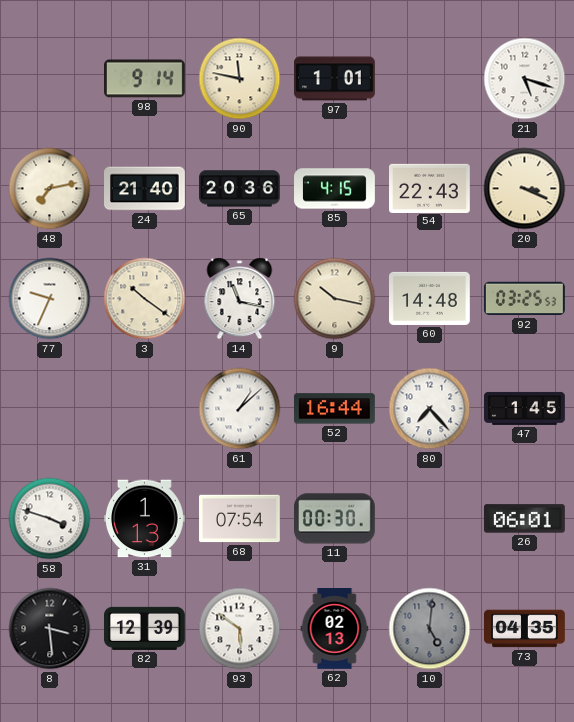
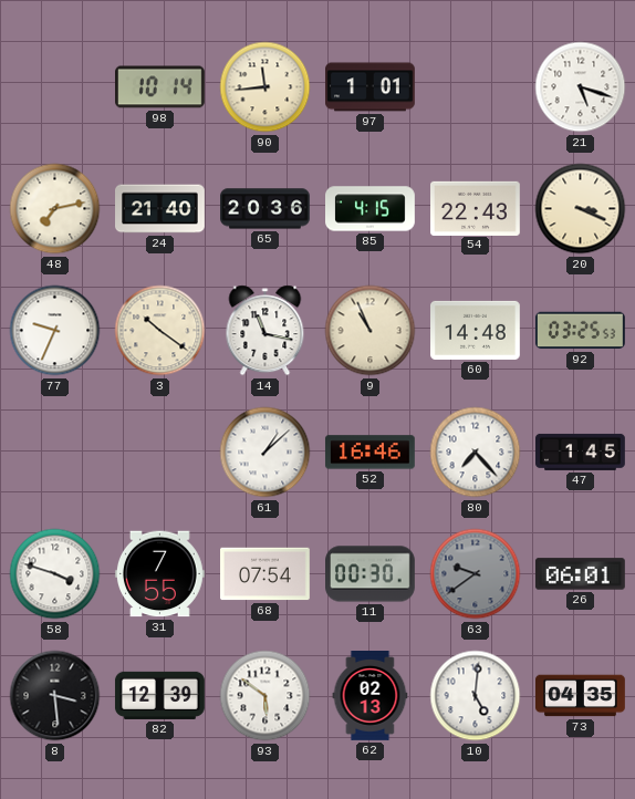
98: 9:14 -> 10:14
90: 11:47 -> 11:44
9: 10:17 -> 10:56
52: 16:44 -> 16:46
31: 1:13 -> 7:55
63: none -> 9:39
10 dial: grey -> white
